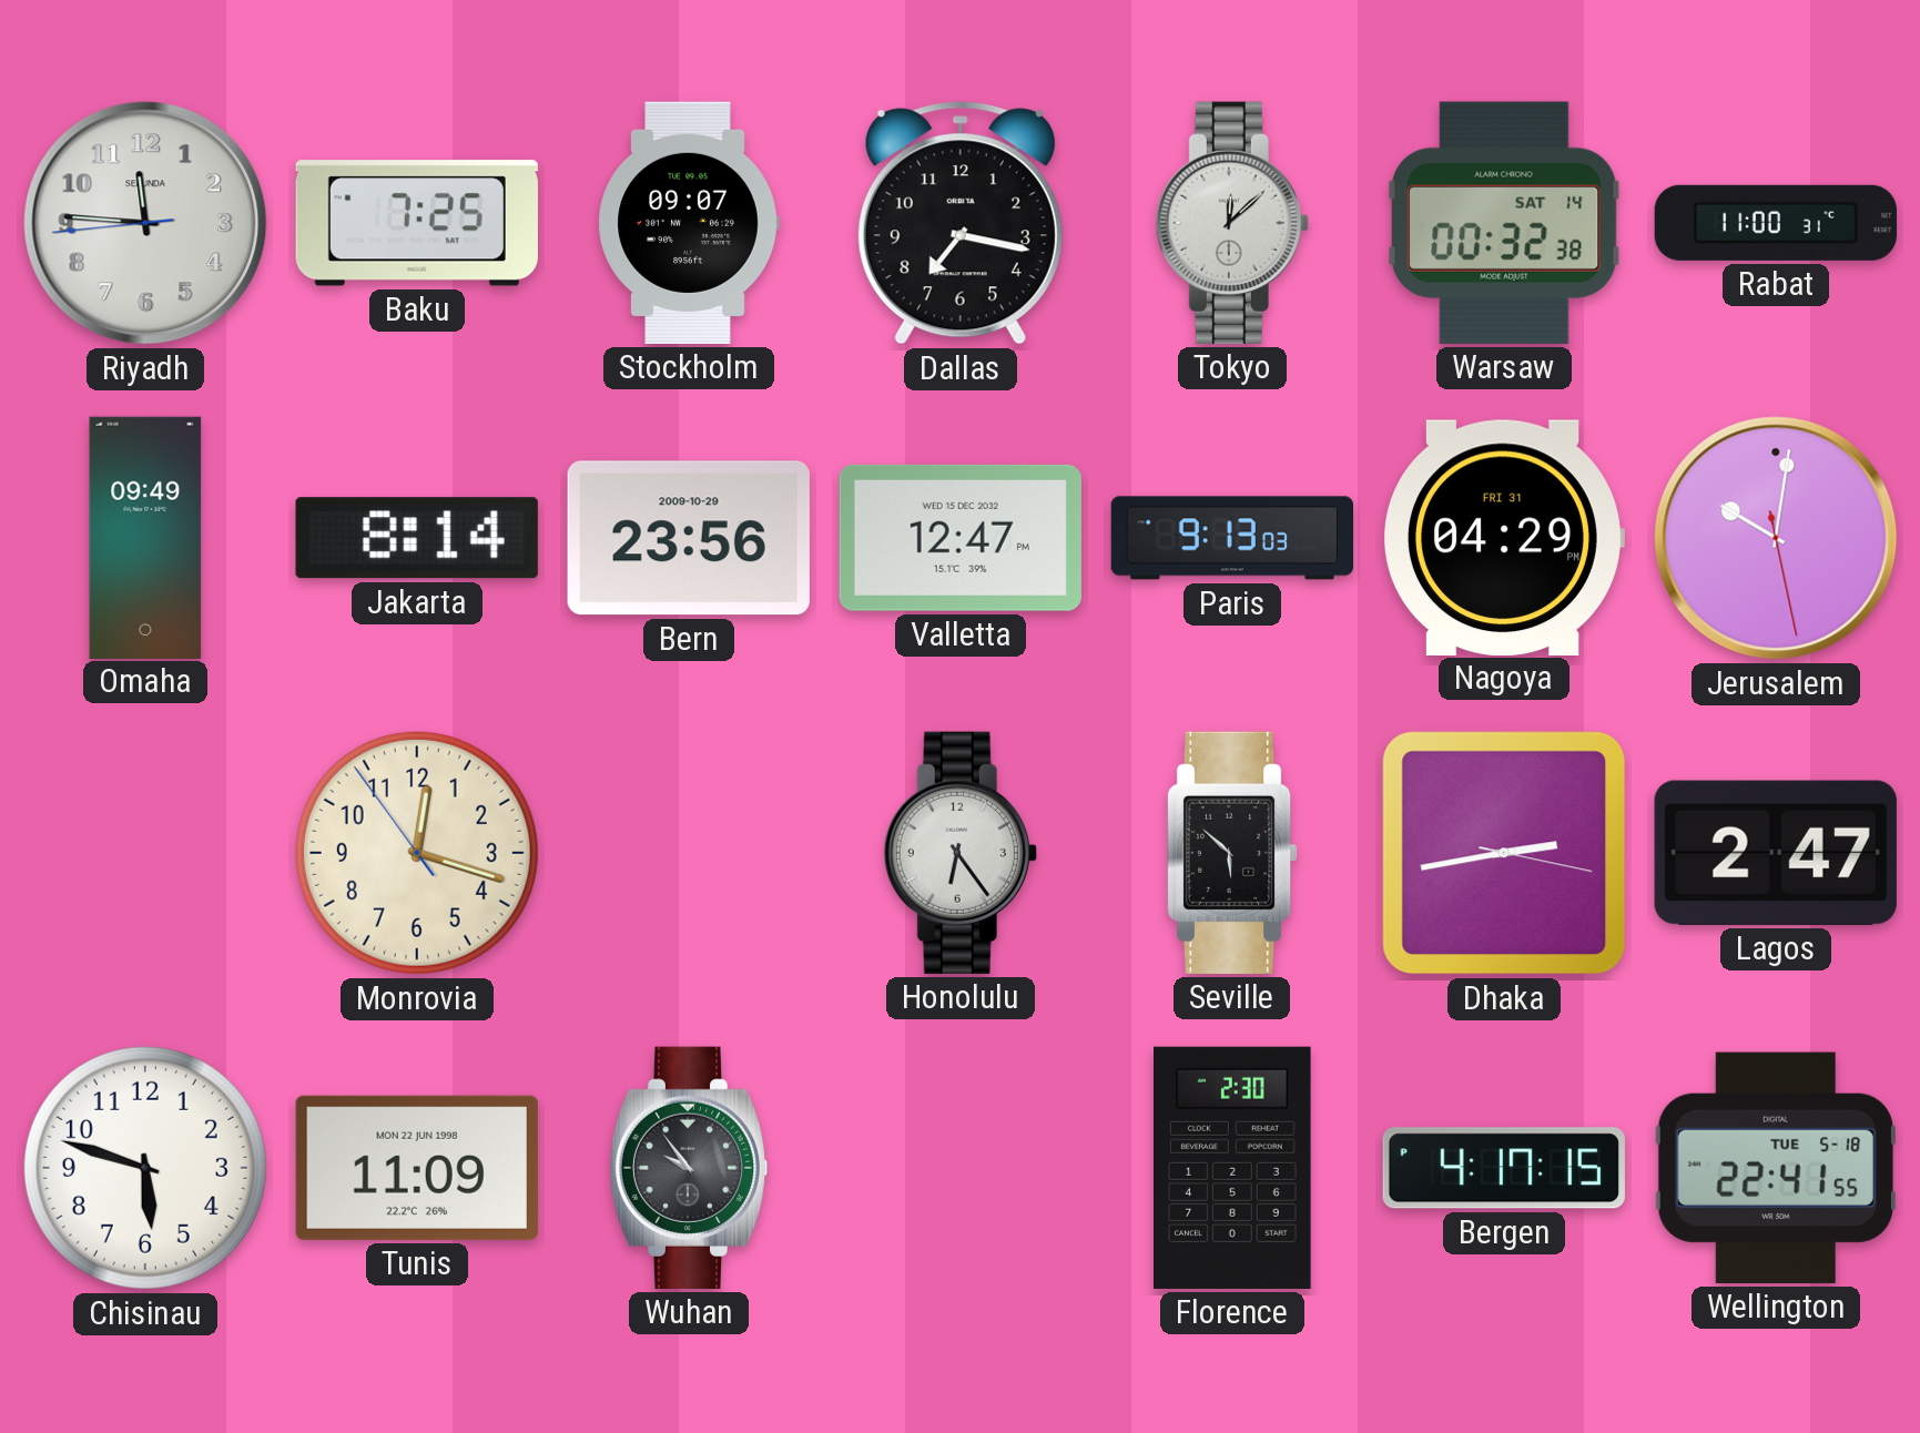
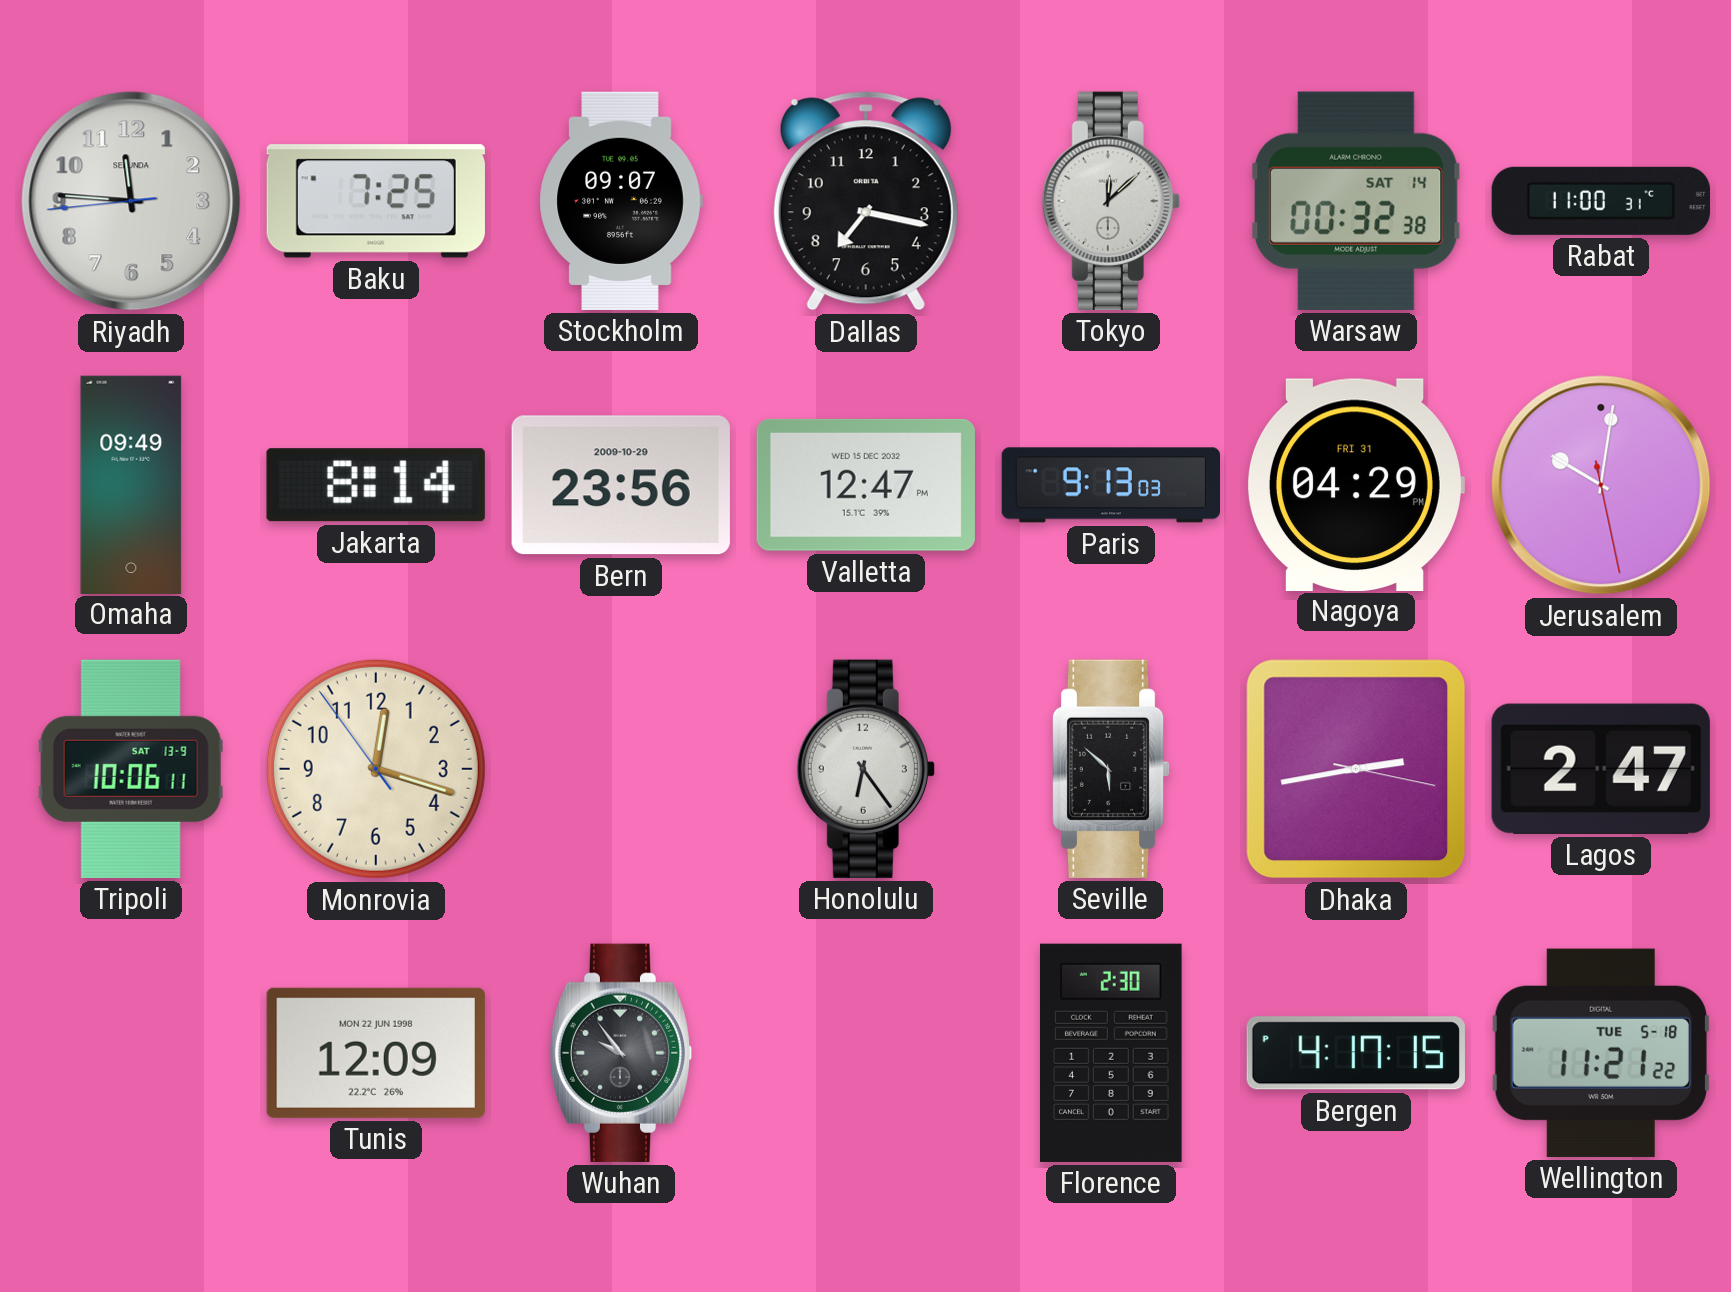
Tripoli: none -> 10:06
Chisinau: 5:48 -> none
Tunis: 11:09 -> 12:09
Wellington: 22:41 -> 11:21
